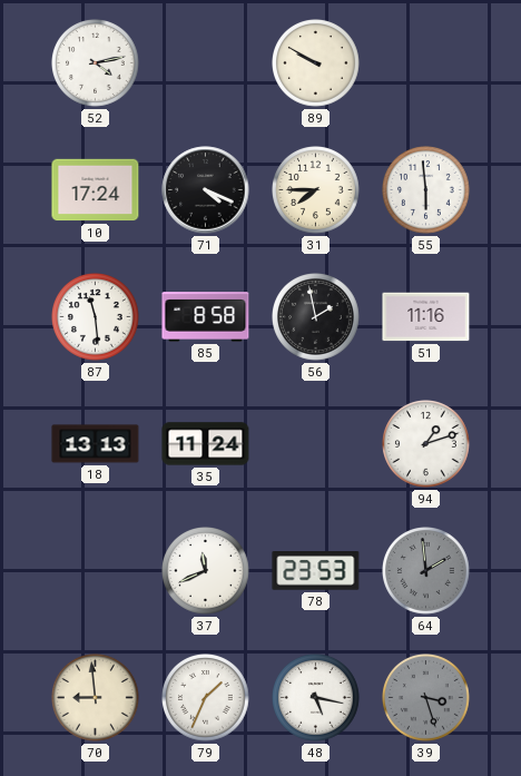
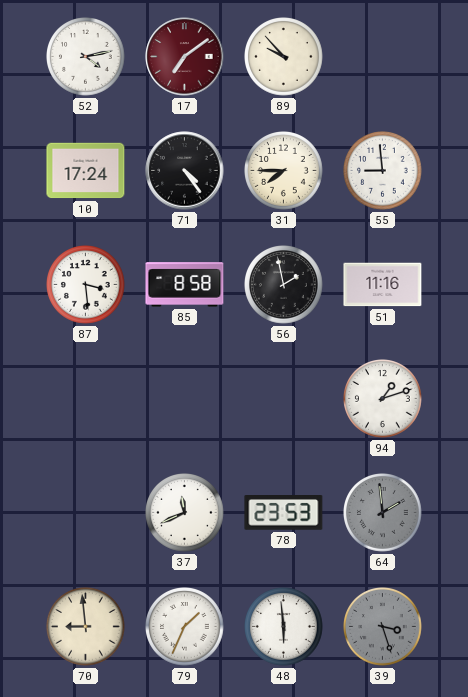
17: none -> 7:09
89: 9:50 -> 9:53
71: 4:19 -> 4:24
55: 5:59 -> 8:59
87: 11:29 -> 3:29
18: 13:13 -> none
35: 11:24 -> none
48: 5:17 -> 5:59
